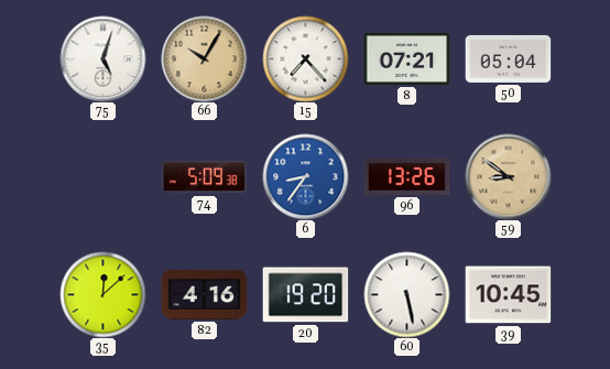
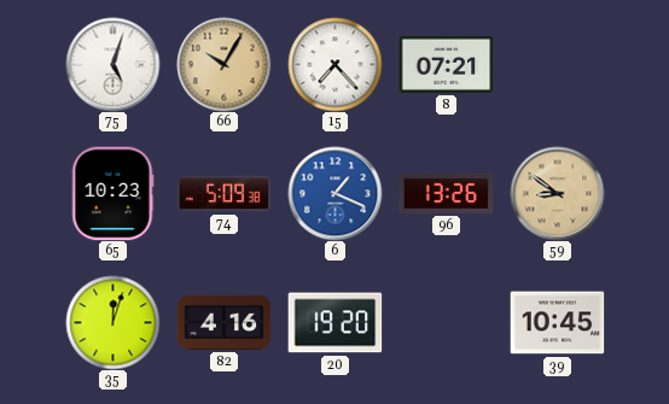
50: 05:04 -> none
65: none -> 10:23
6: 8:36 -> 1:19
35: 12:08 -> 12:03
60: 5:28 -> none
